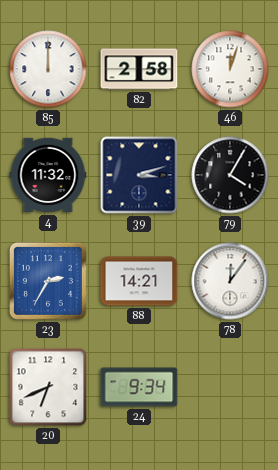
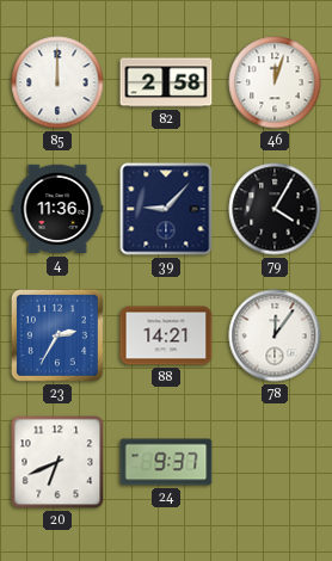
4: 11:32 -> 11:36
39: 3:12 -> 9:07
24: 9:34 -> 9:37
